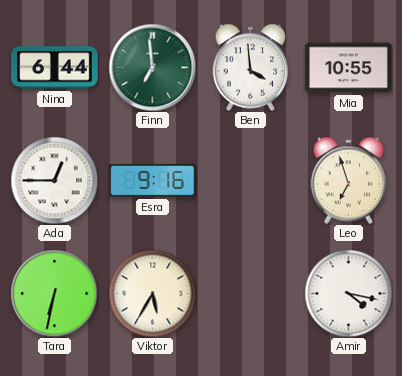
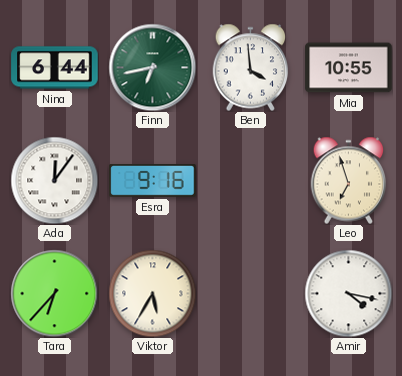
Finn: 6:59 -> 6:43
Ada: 12:45 -> 12:06
Tara: 6:32 -> 6:37
